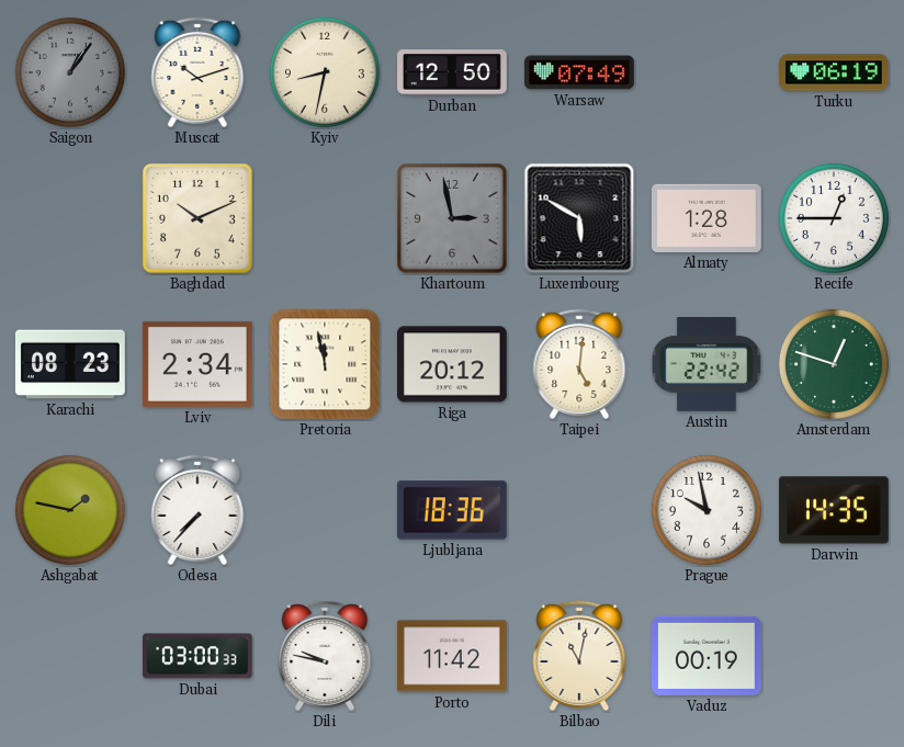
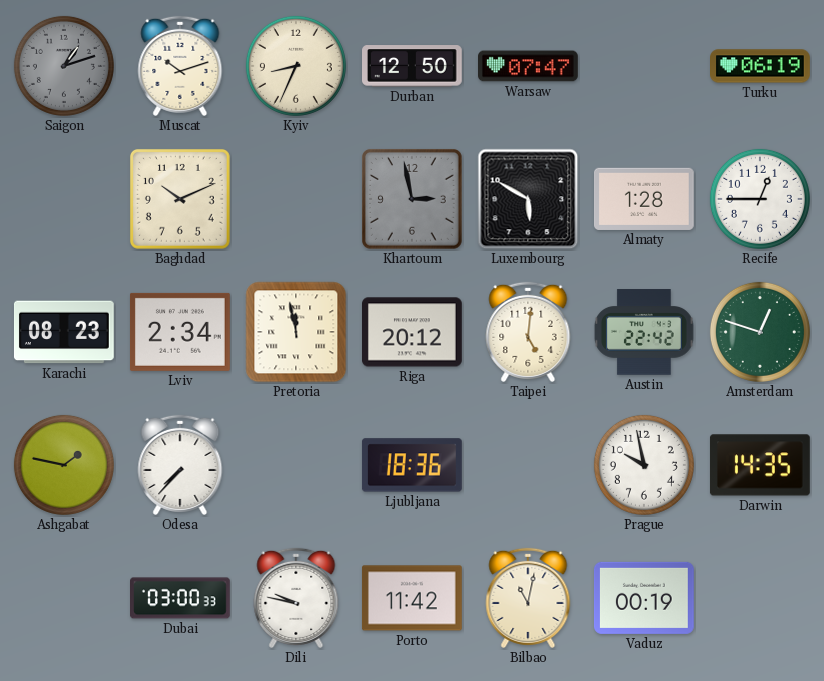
Saigon: 1:06 -> 1:12
Kyiv: 8:32 -> 8:34
Warsaw: 07:49 -> 07:47
